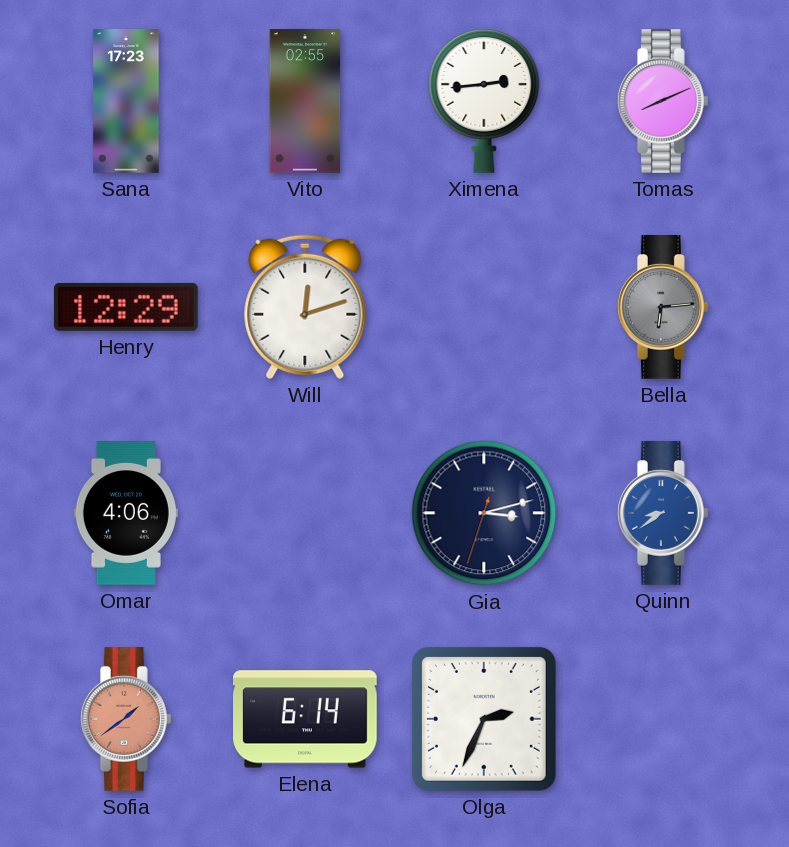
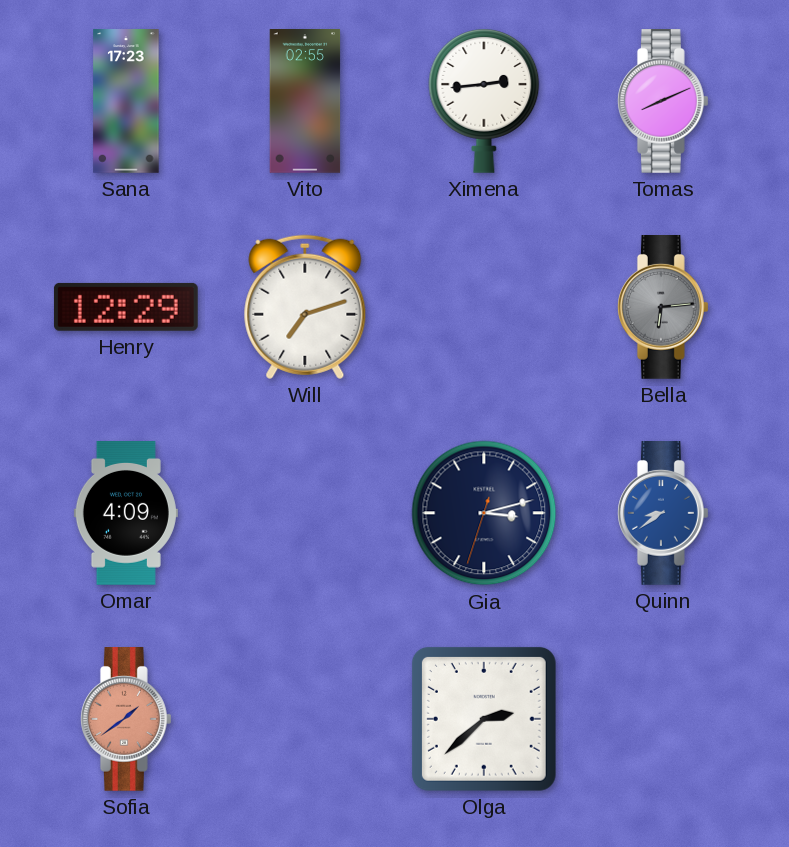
Will: 12:12 -> 7:12
Omar: 4:06 -> 4:09
Elena: 6:14 -> none
Olga: 2:34 -> 2:38
